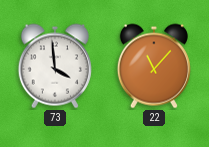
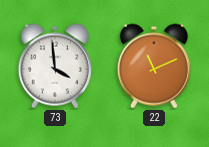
22: 11:07 -> 11:11
